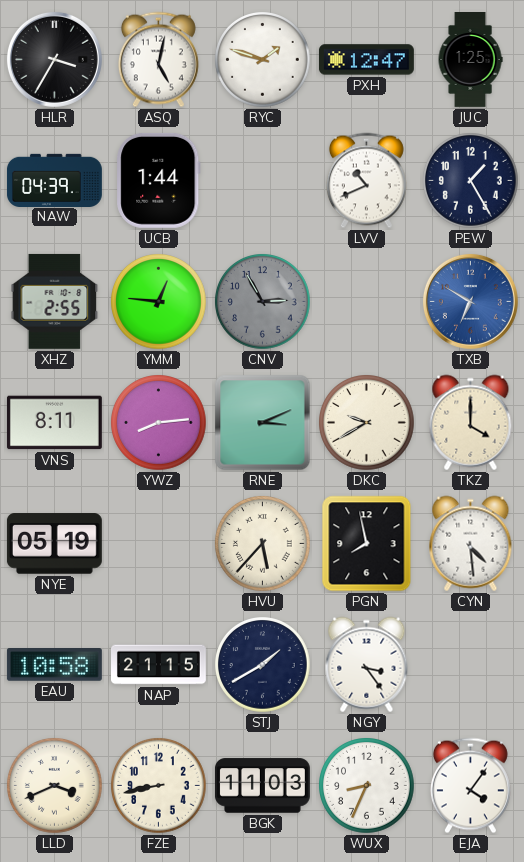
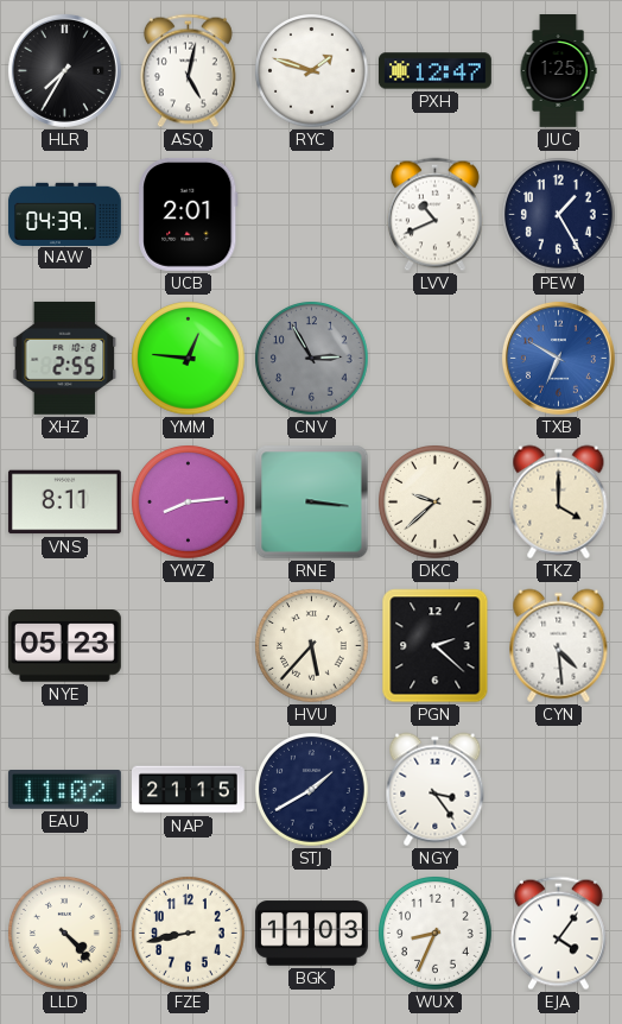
HLR: 3:35 -> 7:35
UCB: 1:44 -> 2:01
RNE: 3:11 -> 3:16
DKC: 9:40 -> 9:38
NYE: 05:19 -> 05:23
PGN: 7:58 -> 2:22
EAU: 10:58 -> 11:02
LLD: 3:41 -> 4:23
